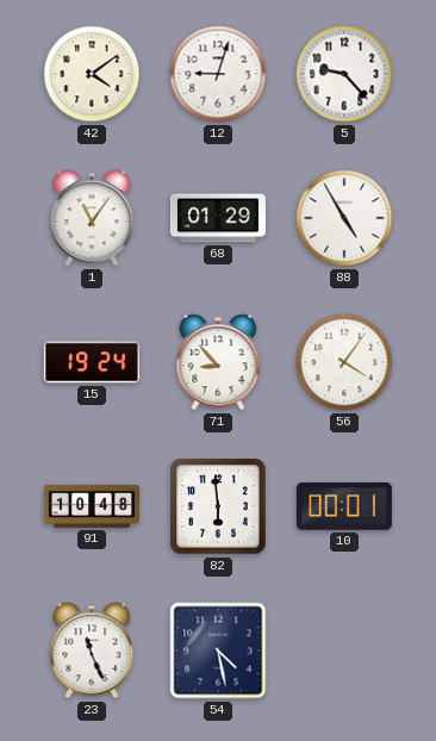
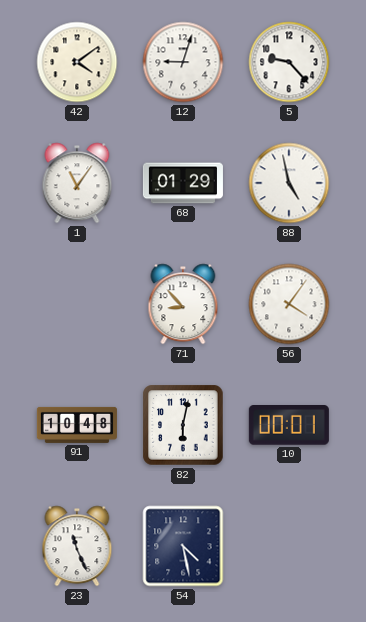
88: 4:55 -> 4:58
15: 19:24 -> none
82: 5:59 -> 6:02
